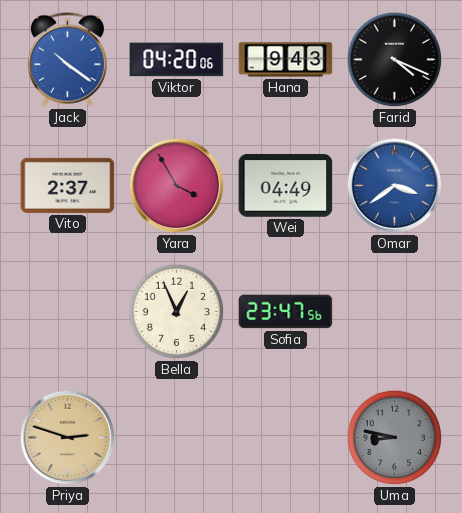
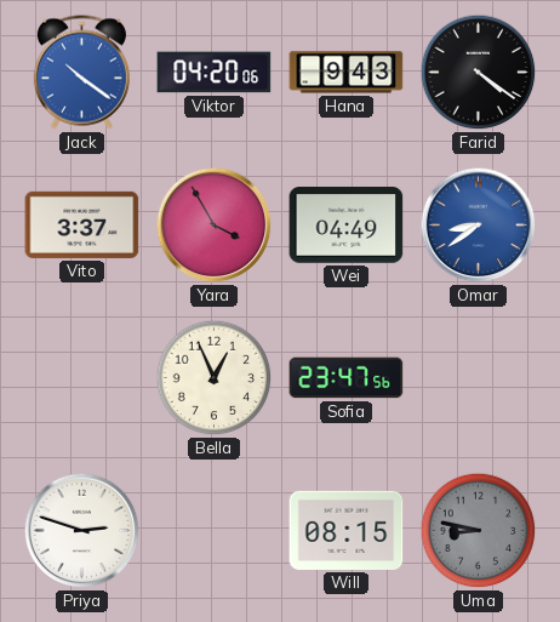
Farid: 4:19 -> 4:21
Vito: 2:37 -> 3:37
Omar: 3:39 -> 8:39
Priya dial: champagne -> white
Will: none -> 08:15
